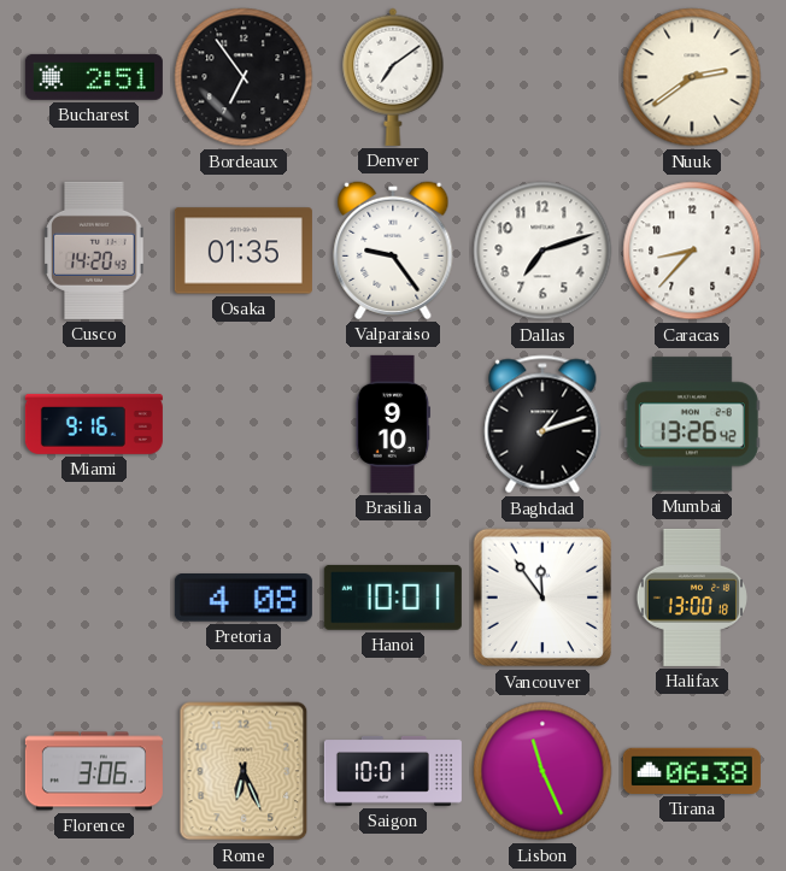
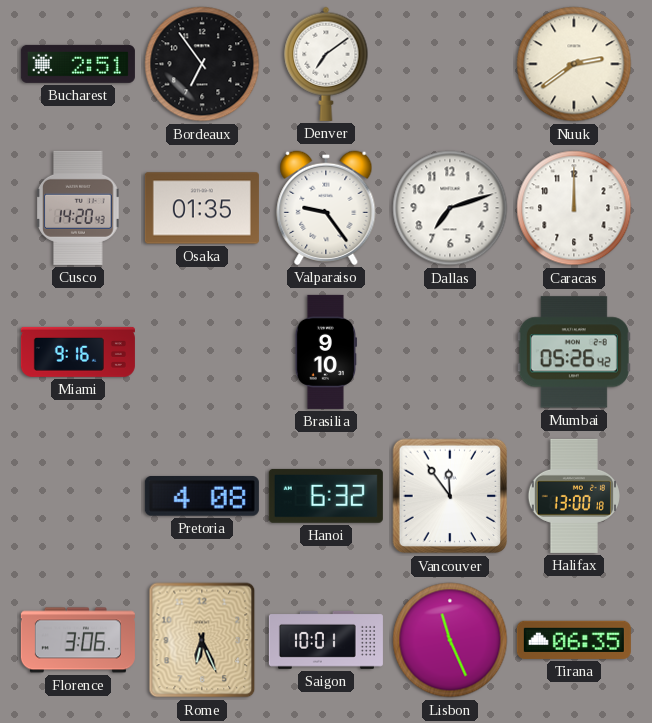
Caracas: 8:37 -> 12:00
Baghdad: 1:12 -> none
Mumbai: 13:26 -> 05:26
Hanoi: 10:01 -> 6:32
Tirana: 06:38 -> 06:35
